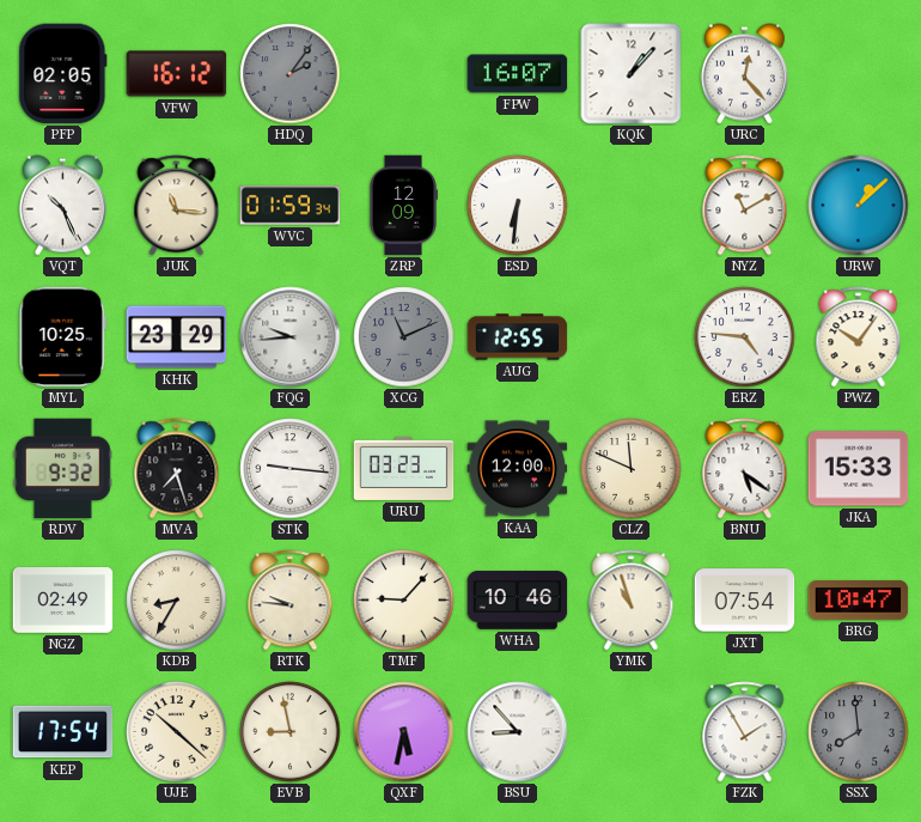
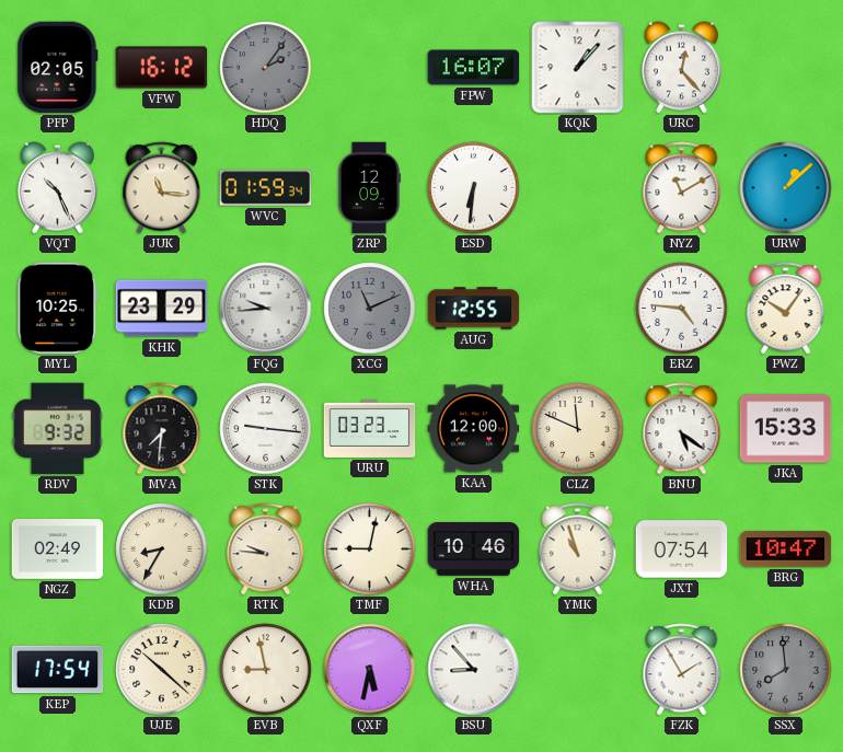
MVA: 7:27 -> 7:31
TMF: 9:07 -> 9:02
